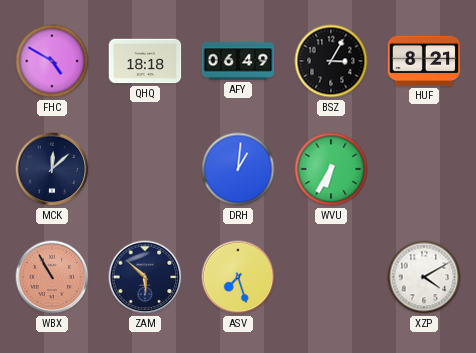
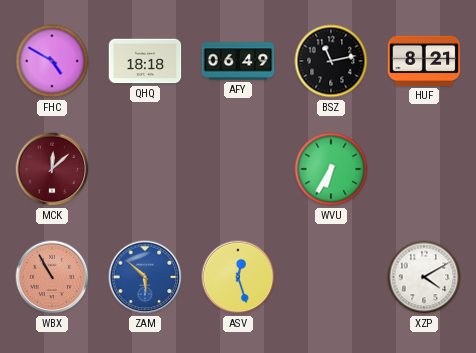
BSZ: 3:05 -> 11:13
MCK dial: navy -> burgundy
DRH: 1:01 -> none
ZAM dial: navy -> blue
ASV: 7:27 -> 12:27
